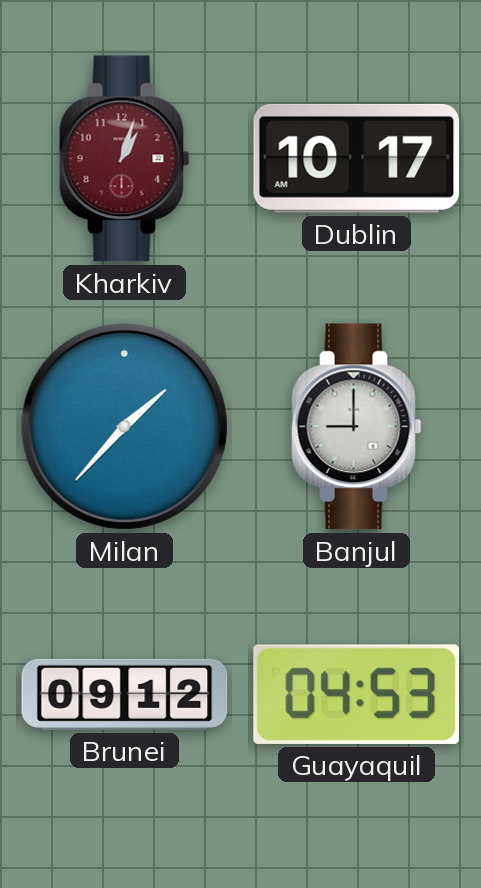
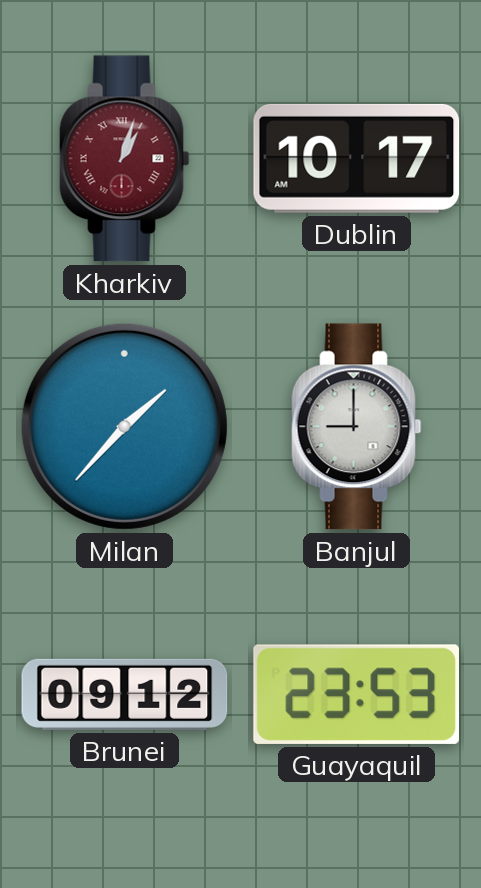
Kharkiv numerals: Arabic -> Roman
Guayaquil: 04:53 -> 23:53
